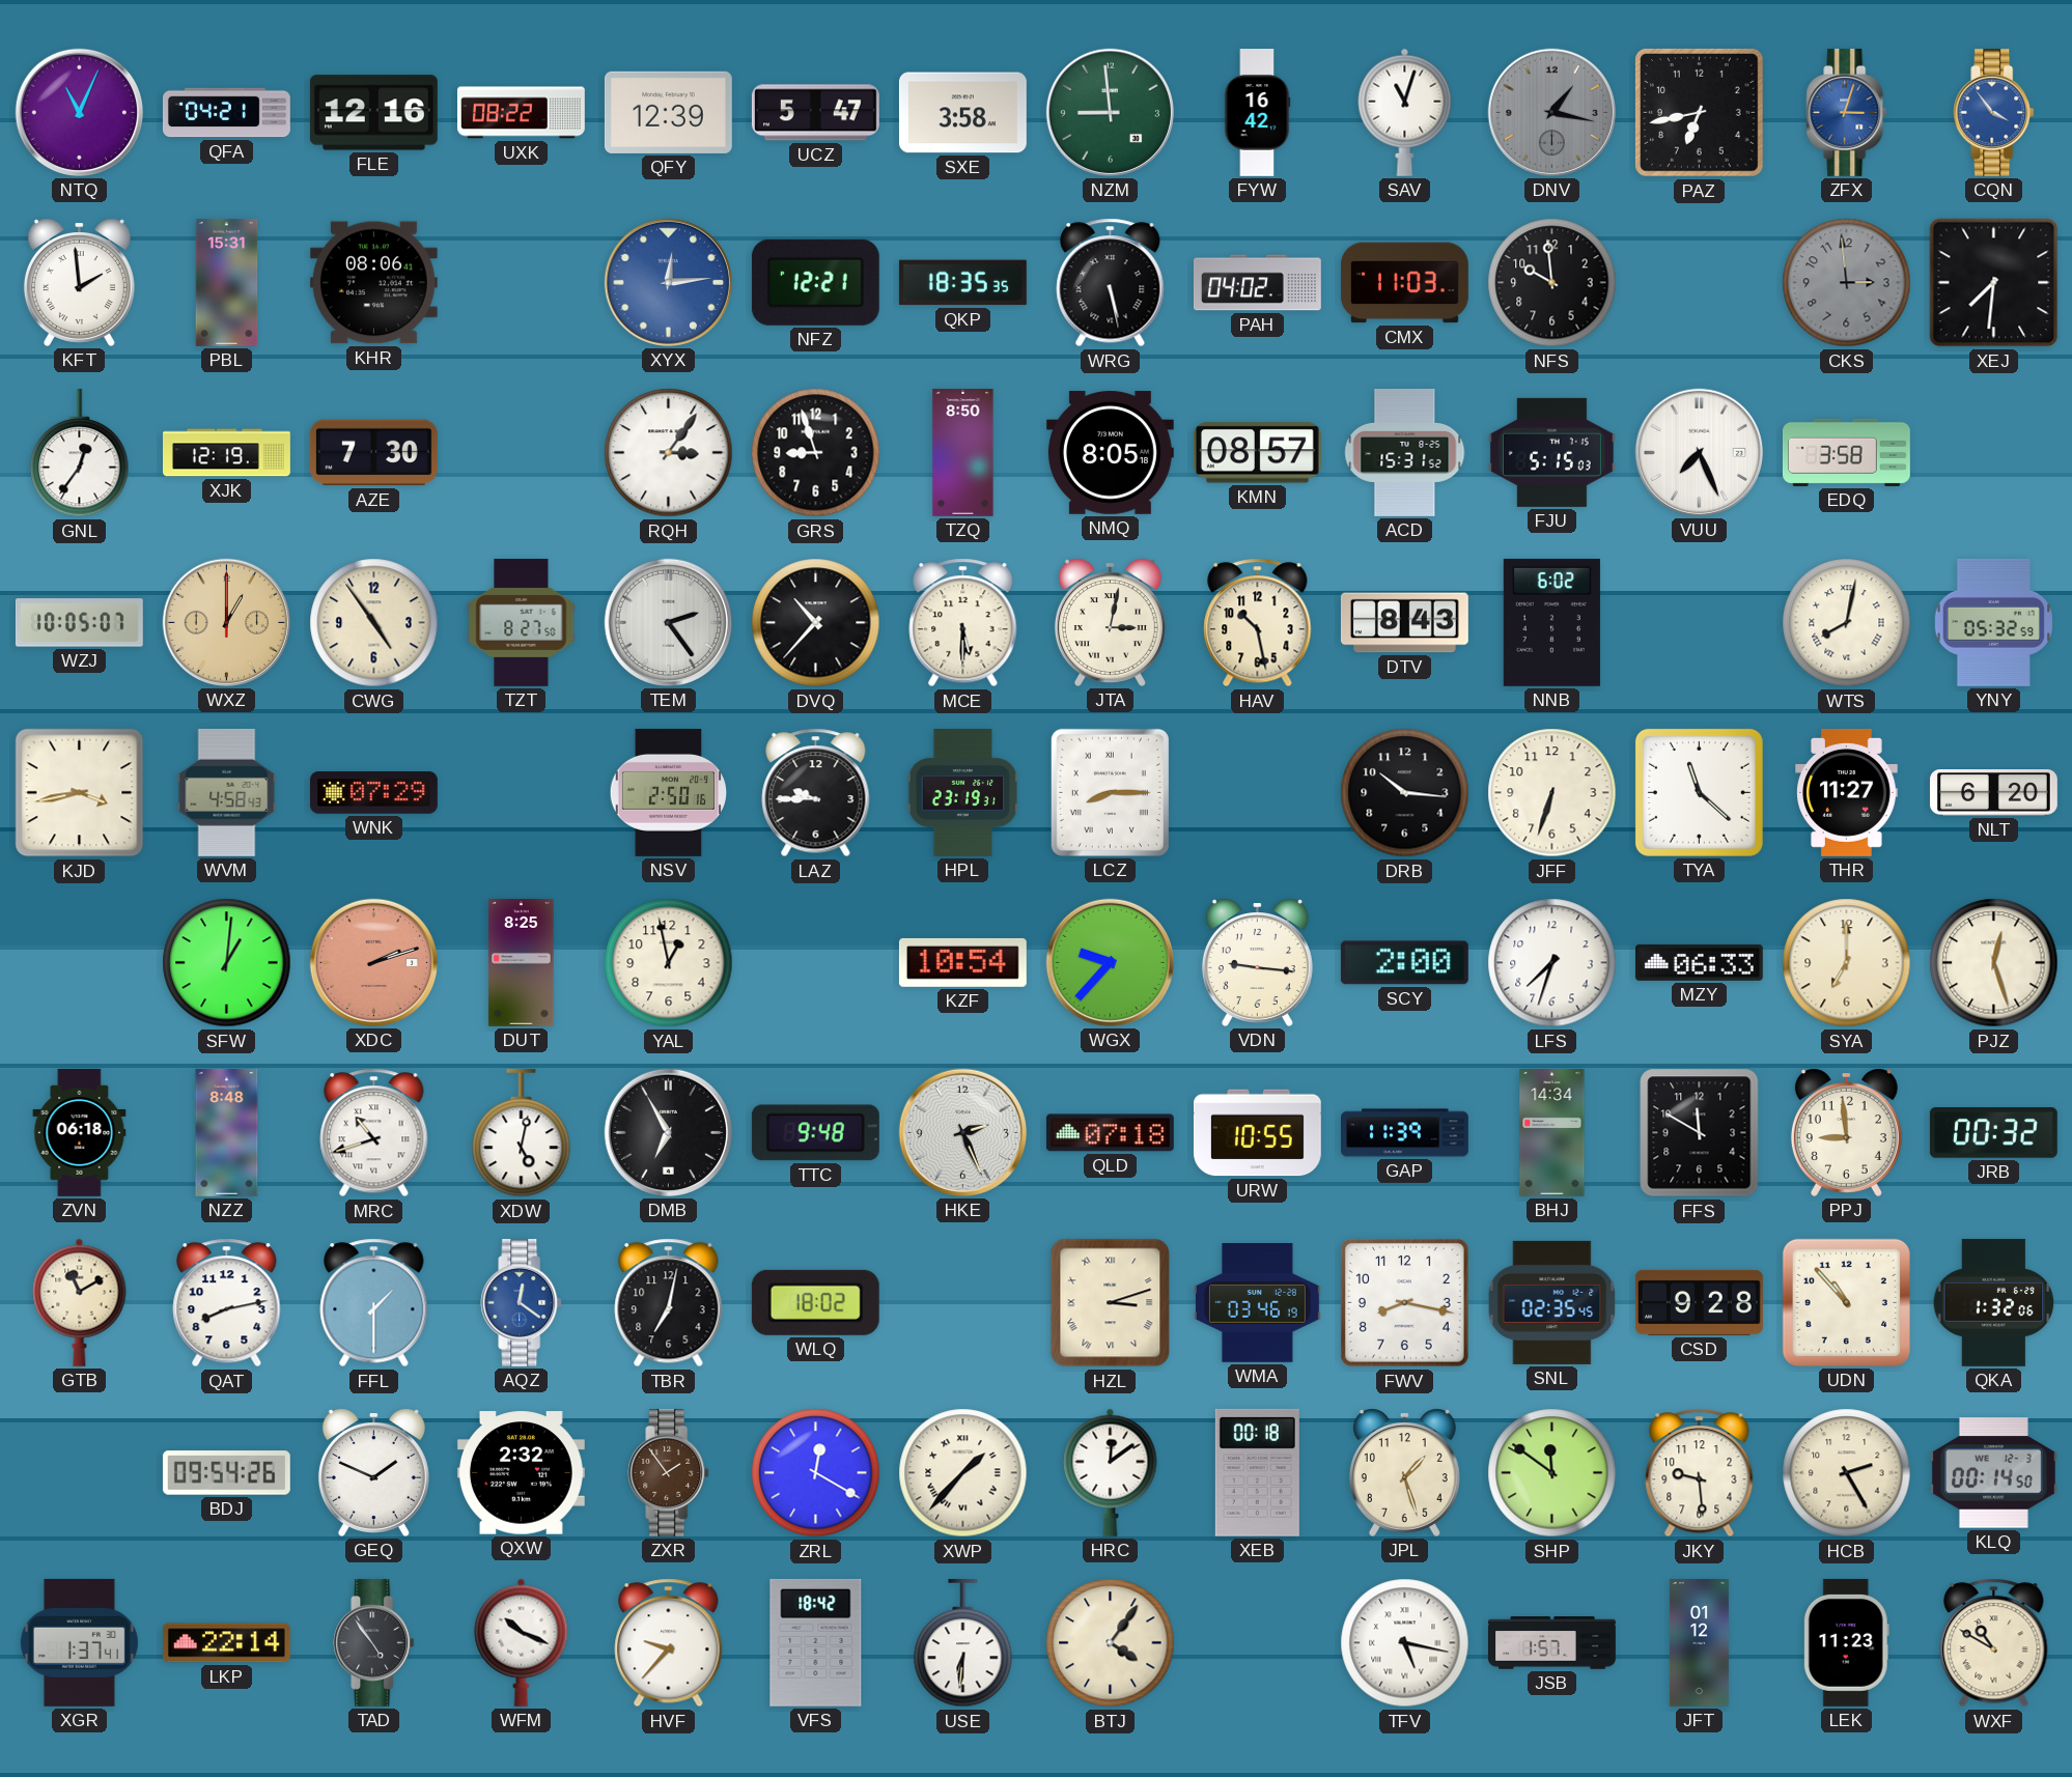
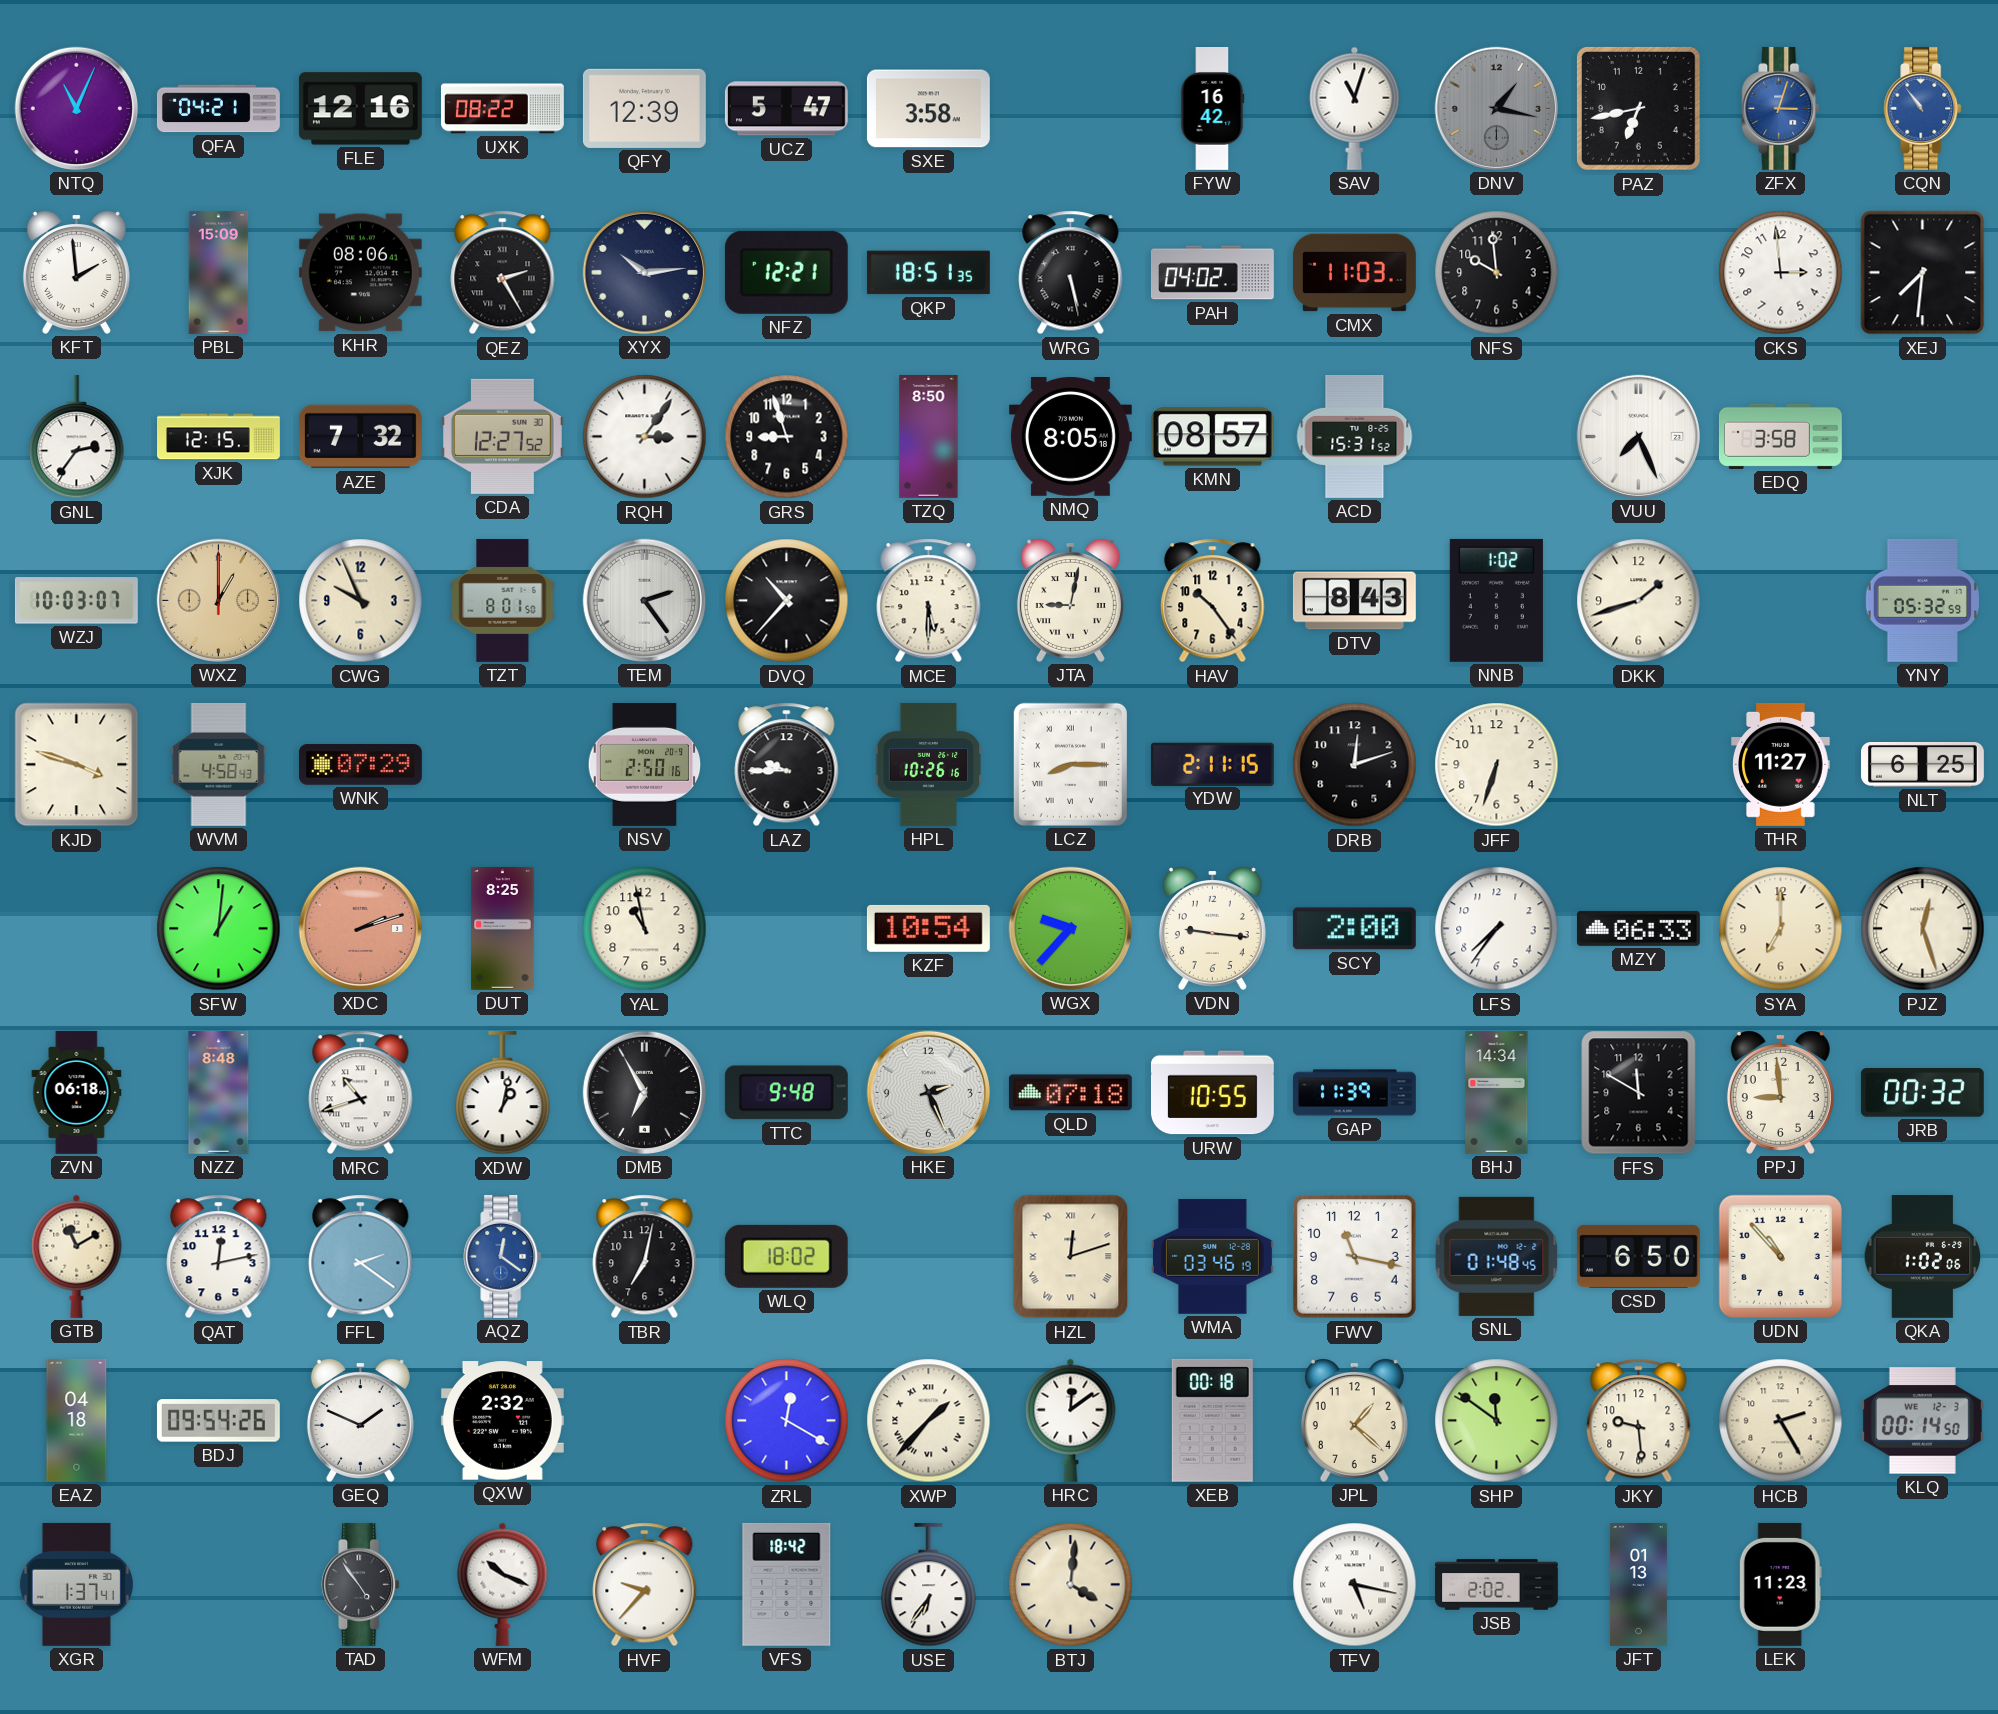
NZM: 8:59 -> none
CQN: 3:54 -> 10:54
PBL: 15:31 -> 15:09
QEZ: none -> 2:25
XYX: 12:14 -> 10:14
XYX dial: blue -> navy
QKP: 18:35 -> 18:51
CKS dial: grey -> white
GNL: 12:36 -> 2:36
XJK: 12:19 -> 12:15
AZE: 7:30 -> 7:32
CDA: none -> 12:27
FJU: 5:15 -> none
WZJ: 10:05 -> 10:03
CWG: 4:54 -> 9:56
TZT: 8:27 -> 8:01
JTA: 3:02 -> 9:02
HAV: 10:28 -> 10:24
NNB: 6:02 -> 1:02
DKK: none -> 1:42
WTS: 8:02 -> none
KJD: 3:43 -> 3:48
HPL: 23:19 -> 10:26
YDW: none -> 2:11
DRB: 10:16 -> 12:12
TYA: 11:22 -> none
NLT: 6:20 -> 6:25
YAL: 12:58 -> 10:58
LFS: 7:33 -> 7:36
XDW: 5:02 -> 1:02
QAT: 8:13 -> 12:13
FFL: 1:30 -> 2:21
HZL: 3:12 -> 12:12
FWV: 8:17 -> 11:17
SNL: 02:35 -> 01:48
CSD: 9:28 -> 6:50
QKA: 1:32 -> 1:02
EAZ: none -> 04:18
ZXR: 1:54 -> none
JPL: 1:27 -> 1:22
LKP: 22:14 -> none
USE: 6:31 -> 6:36
BTJ: 4:06 -> 4:01
JSB: 1:57 -> 2:02
JFT: 01:12 -> 01:13
WXF: 10:50 -> none
